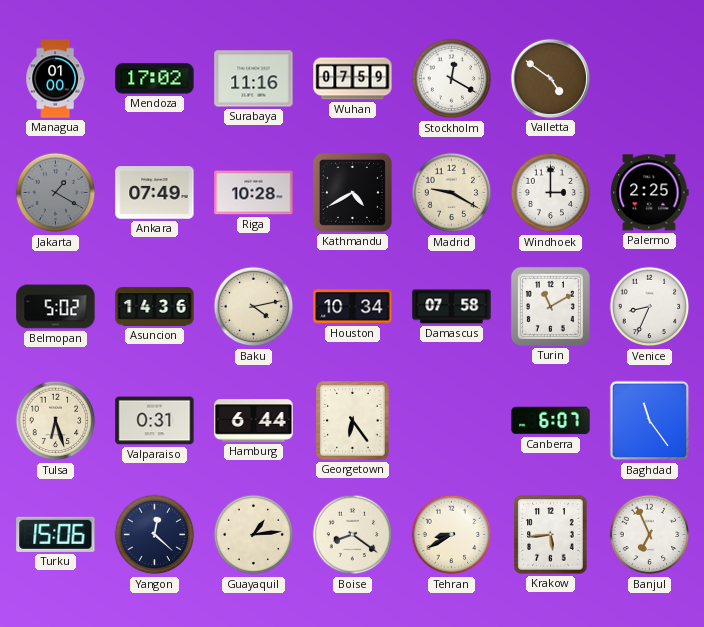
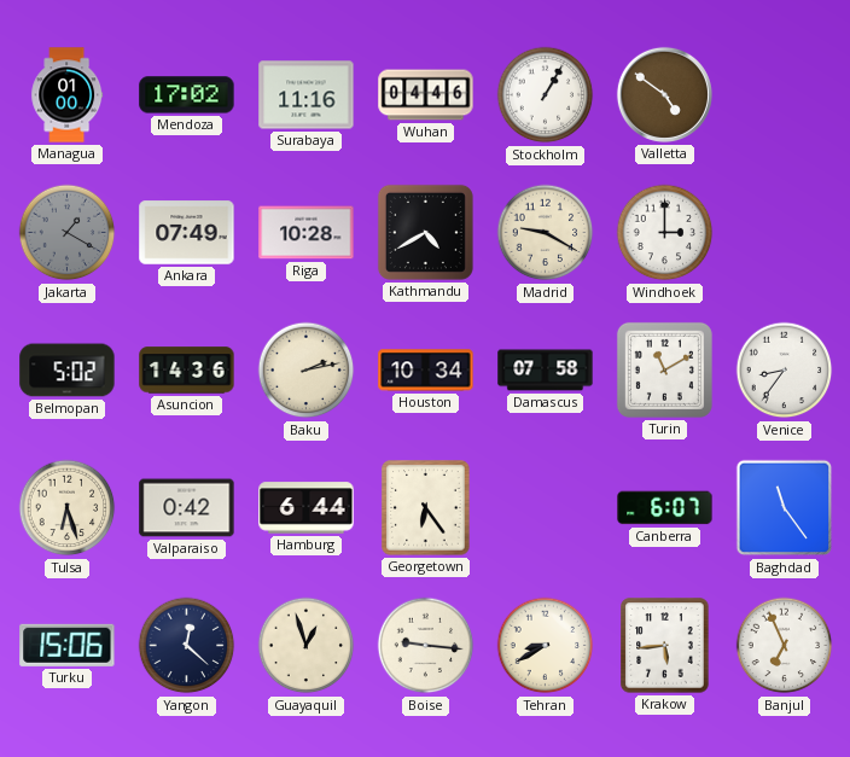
Wuhan: 07:59 -> 04:46
Stockholm: 12:20 -> 1:05
Palermo: 2:25 -> none
Baku: 4:13 -> 2:13
Venice: 8:34 -> 8:36
Valparaiso: 0:31 -> 0:42
Guayaquil: 1:14 -> 12:57
Boise: 8:21 -> 9:16
